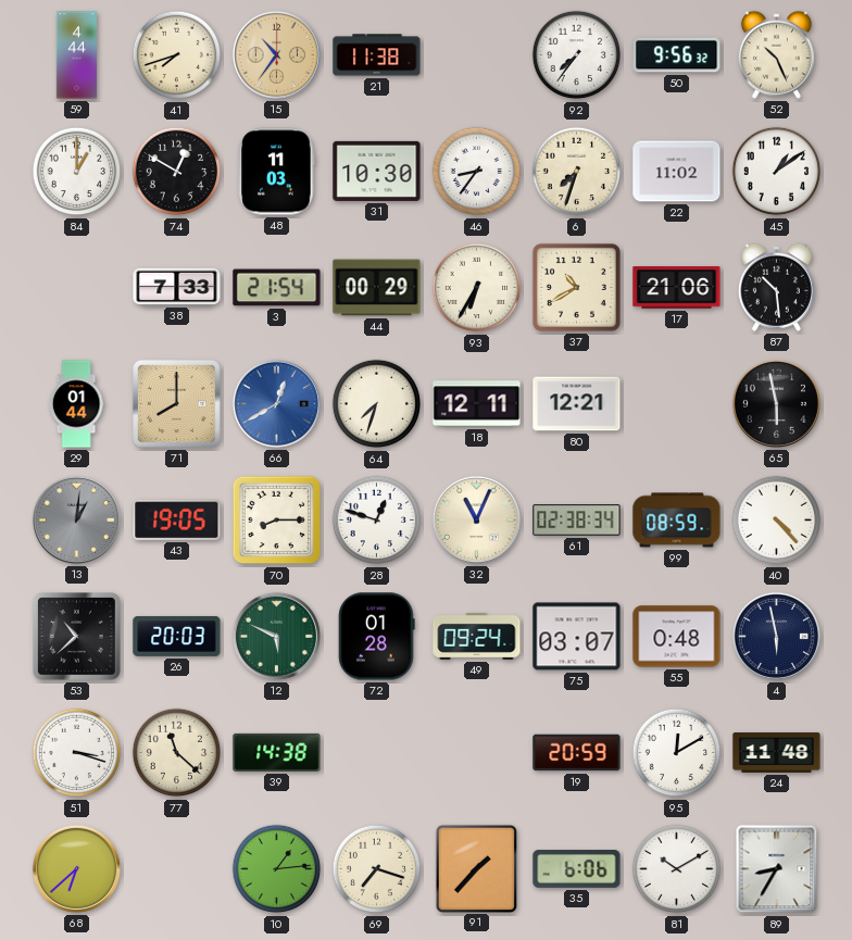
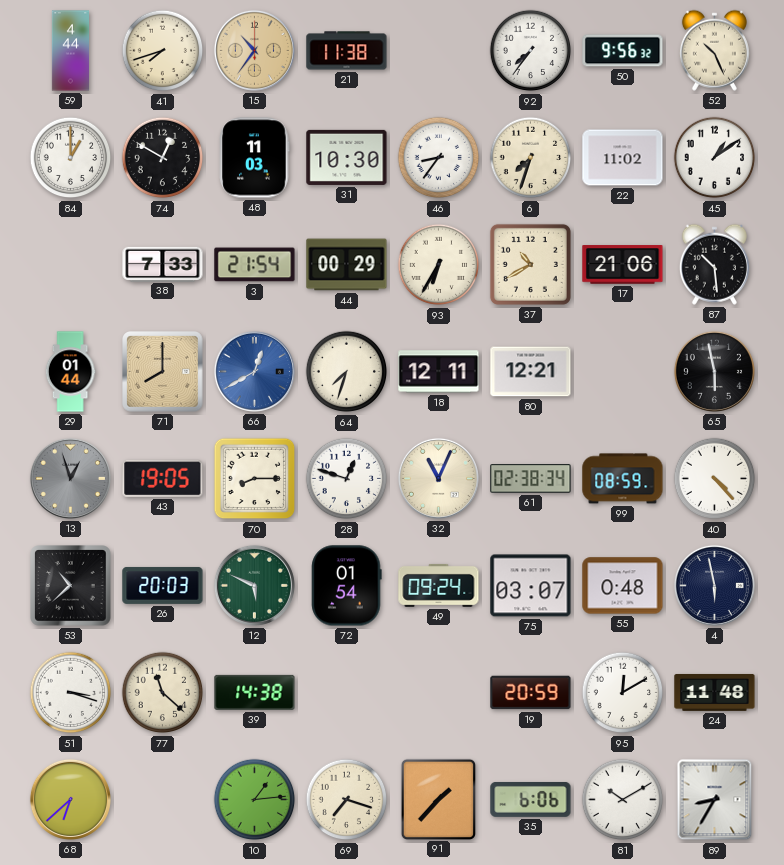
13: 1:01 -> 12:57
72: 01:28 -> 01:54
